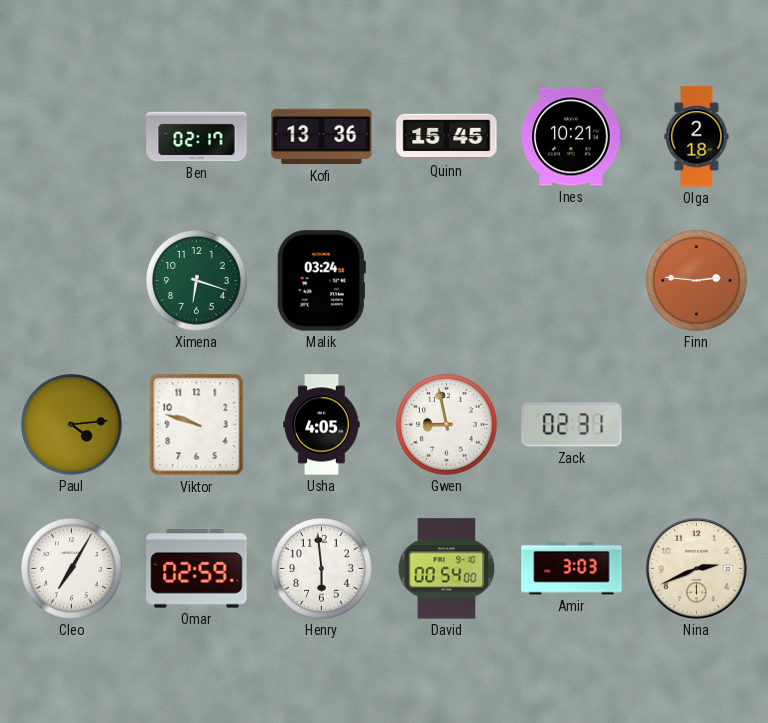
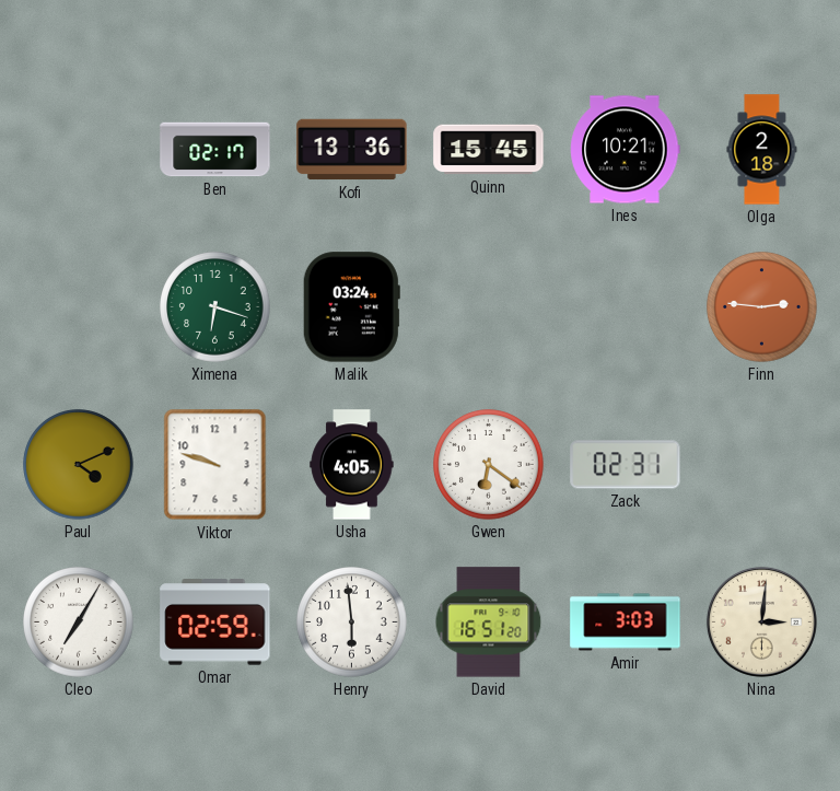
Paul: 4:14 -> 4:11
Gwen: 8:58 -> 6:21
David: 00:54 -> 16:51
Nina: 2:41 -> 3:01
